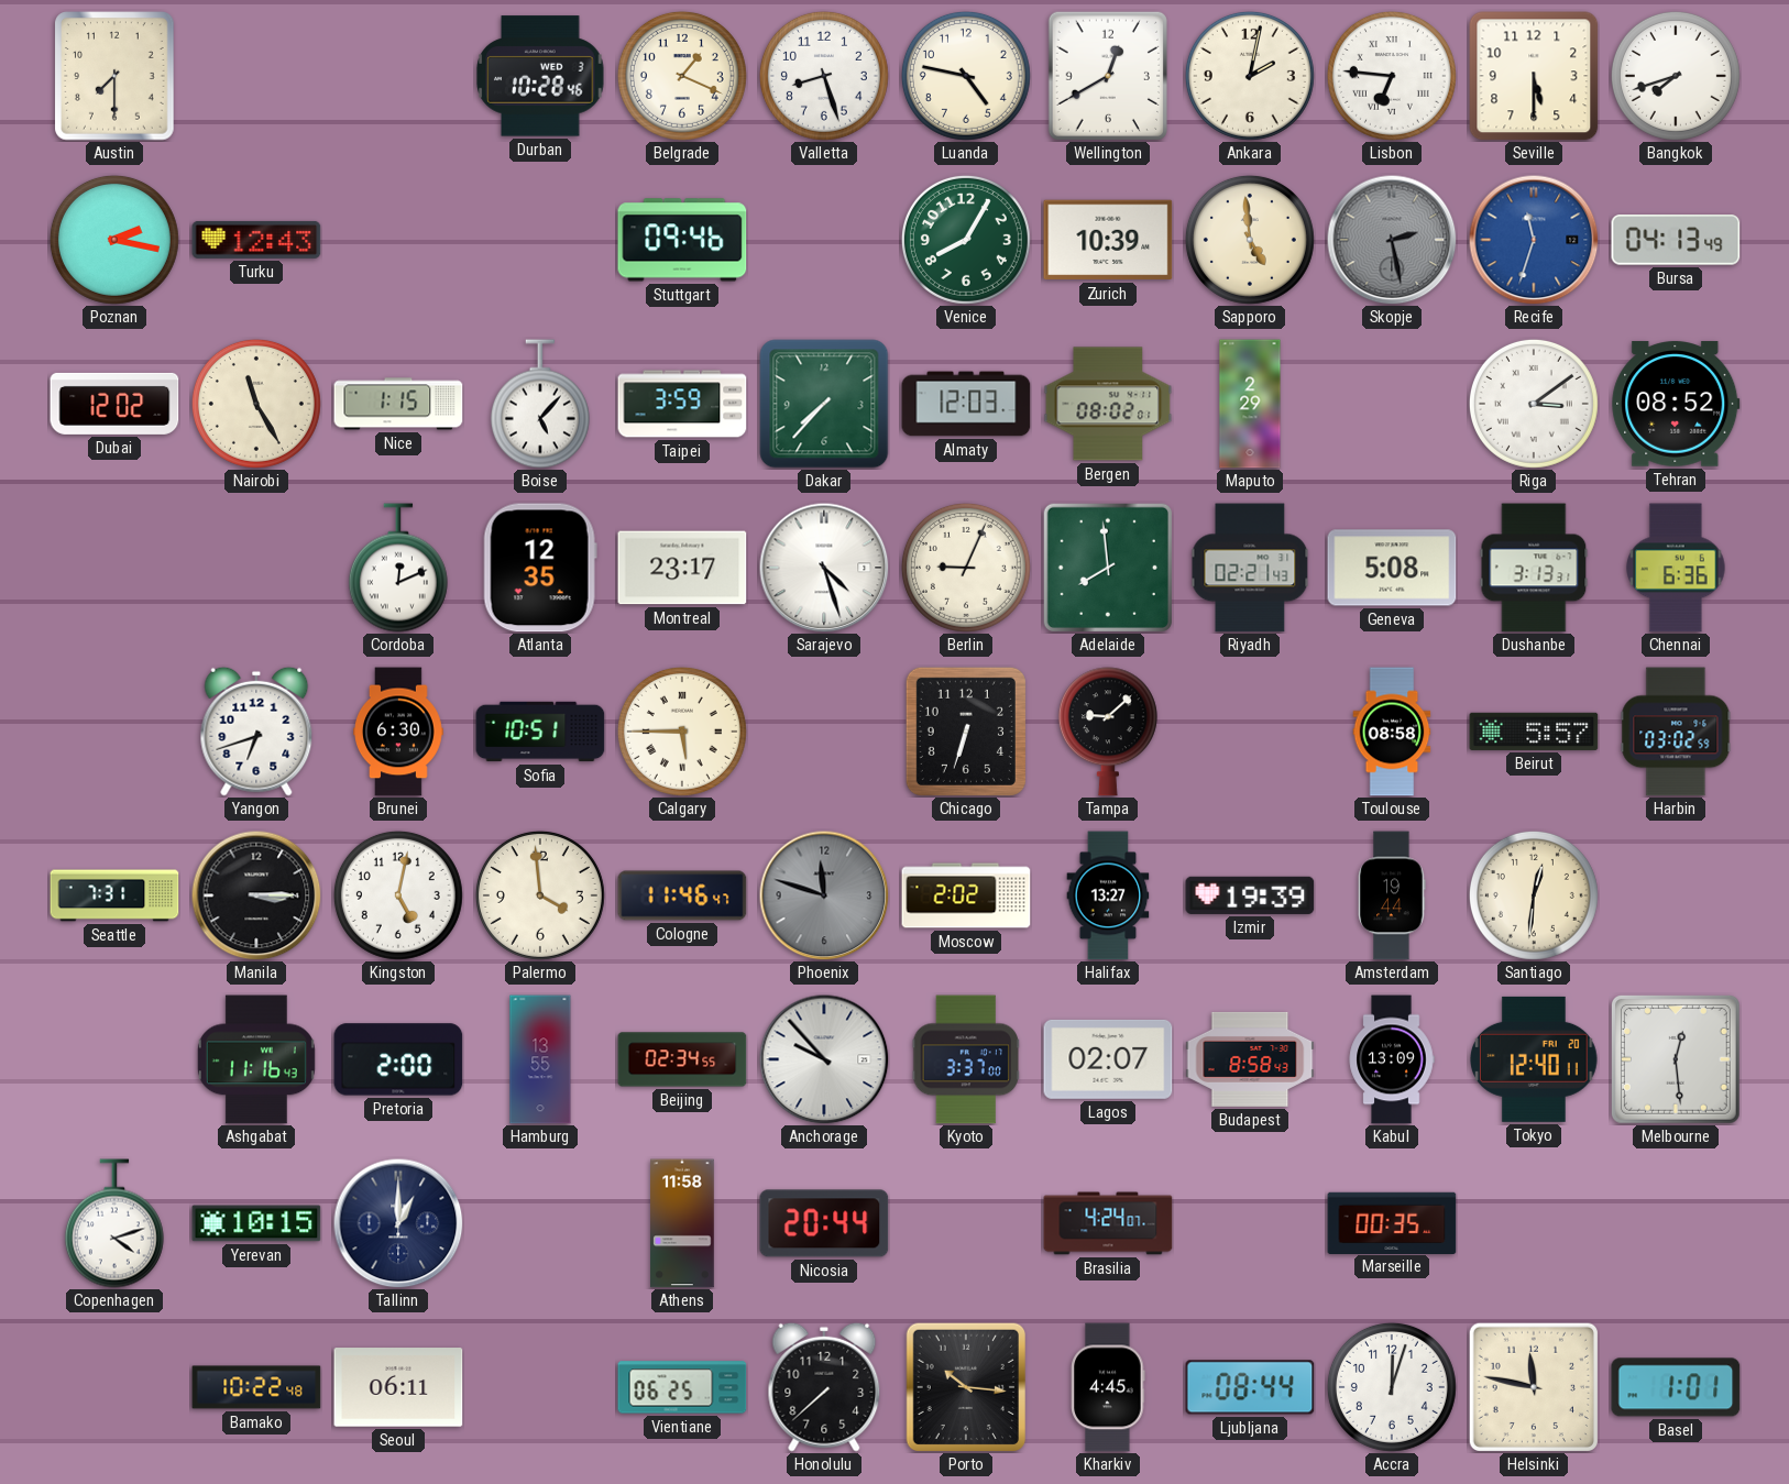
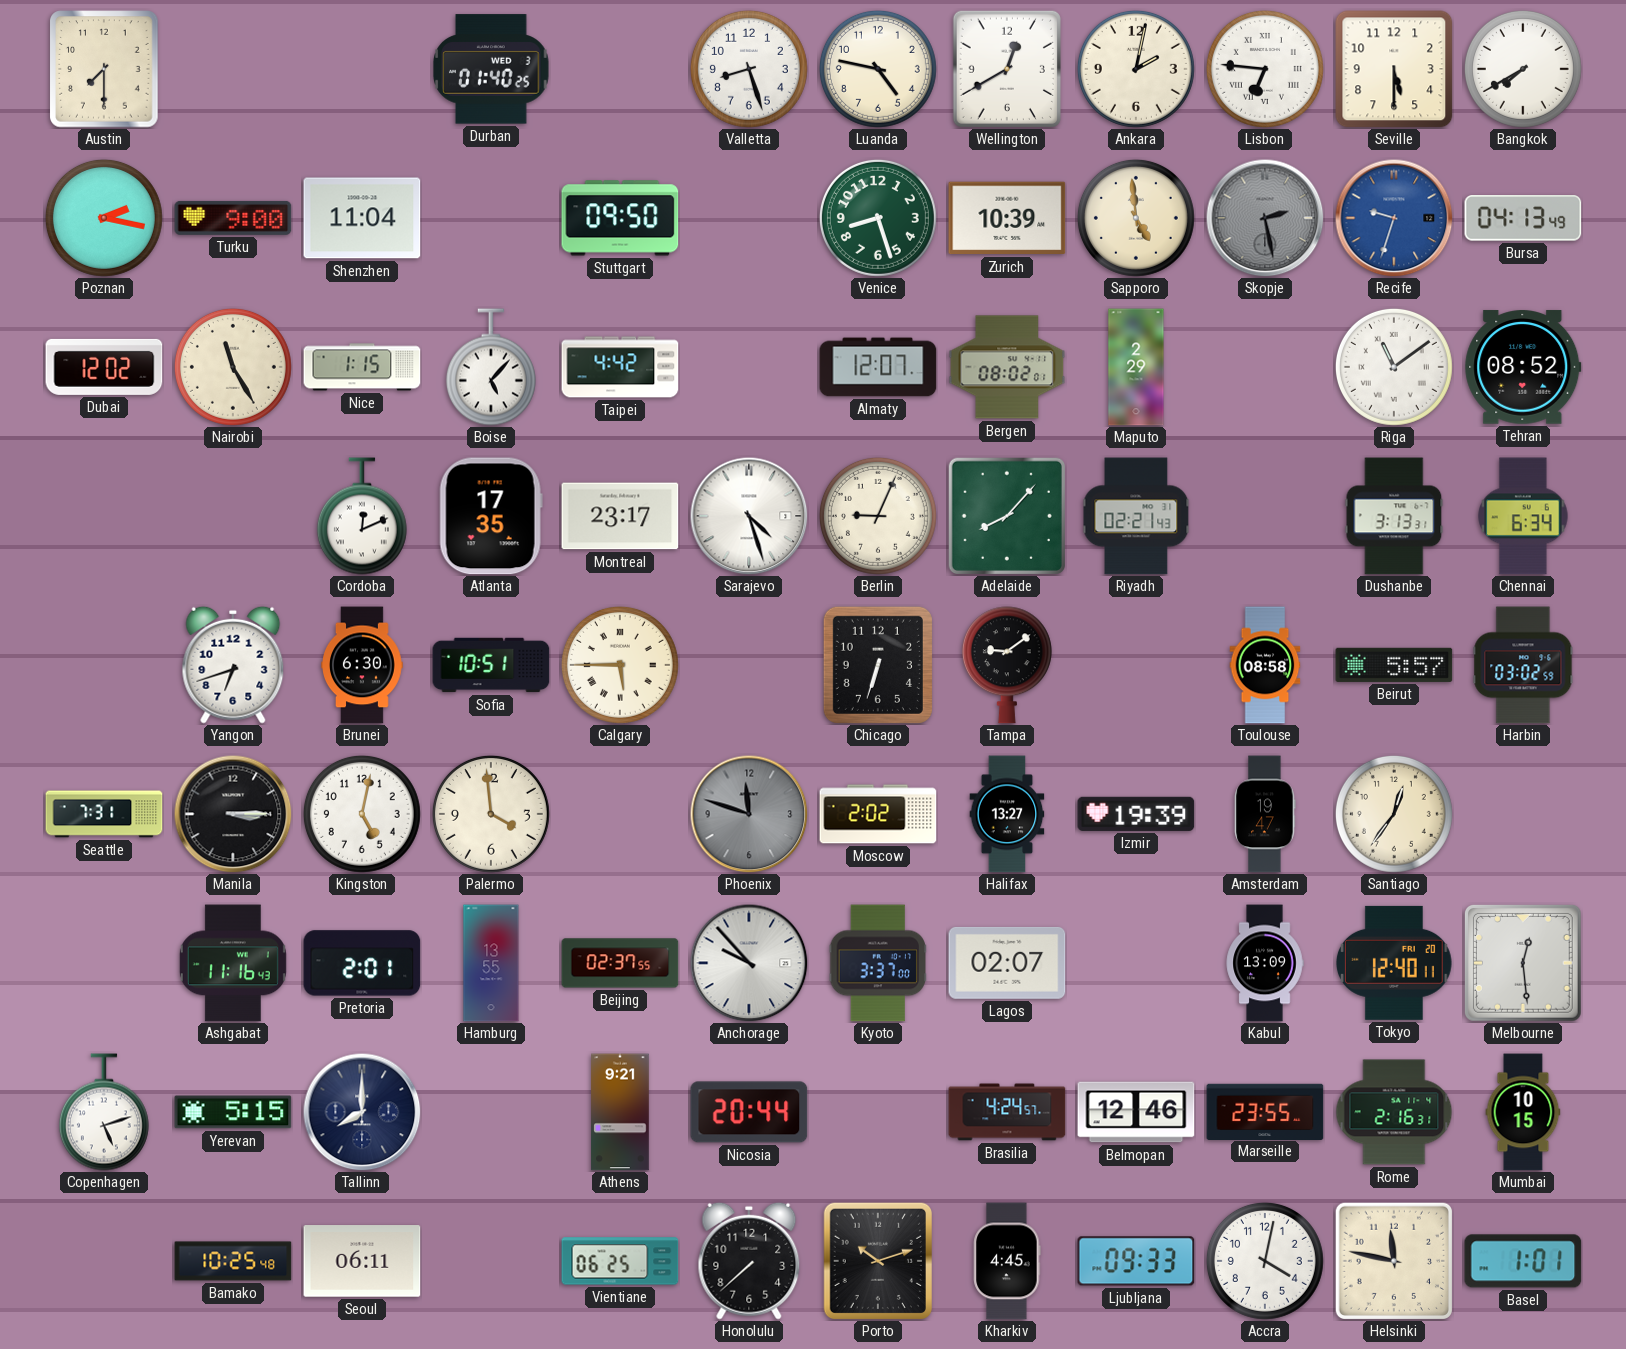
Durban: 10:28 -> 01:40
Belgrade: 1:19 -> none
Bangkok: 7:42 -> 7:40
Turku: 12:43 -> 9:00
Shenzhen: none -> 11:04
Stuttgart: 09:46 -> 09:50
Venice: 8:05 -> 8:27
Recife: 11:33 -> 9:33
Taipei: 3:59 -> 4:42
Dakar: 7:37 -> none
Almaty: 12:03 -> 12:07
Riga: 3:09 -> 11:09
Atlanta: 12:35 -> 17:35
Adelaide: 7:59 -> 8:07
Geneva: 5:08 -> none
Chennai: 6:36 -> 6:34
Tampa: 9:08 -> 9:09
Cologne: 11:46 -> none
Amsterdam: 19:44 -> 19:47
Santiago: 12:31 -> 12:36
Pretoria: 2:00 -> 2:01
Beijing: 02:34 -> 02:37
Budapest: 8:58 -> none
Copenhagen: 4:12 -> 5:12
Yerevan: 10:15 -> 5:15
Tallinn: 1:00 -> 8:00
Athens: 11:58 -> 9:21
Brasilia: 4:24:07 -> 4:24:57
Belmopan: none -> 12:46
Marseille: 00:35 -> 23:55
Rome: none -> 2:16
Mumbai: none -> 10:15
Bamako: 10:22 -> 10:25
Porto: 10:16 -> 10:12
Ljubljana: 08:44 -> 09:33
Accra: 12:03 -> 4:02
